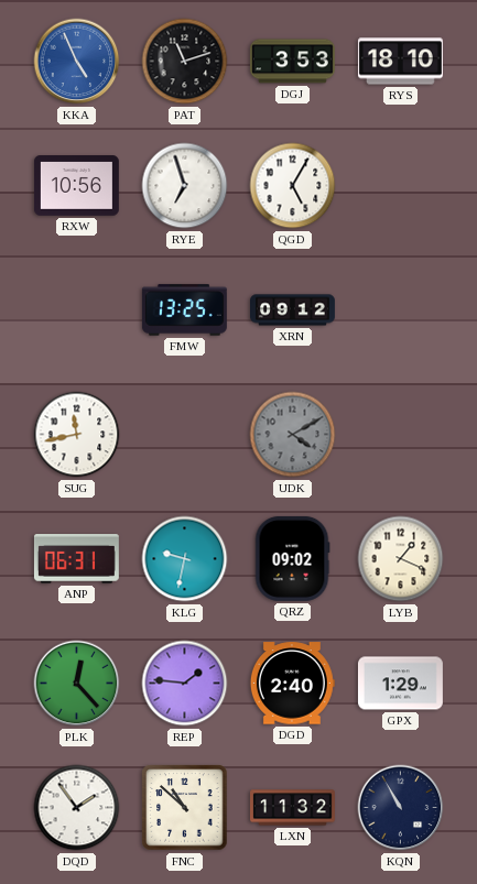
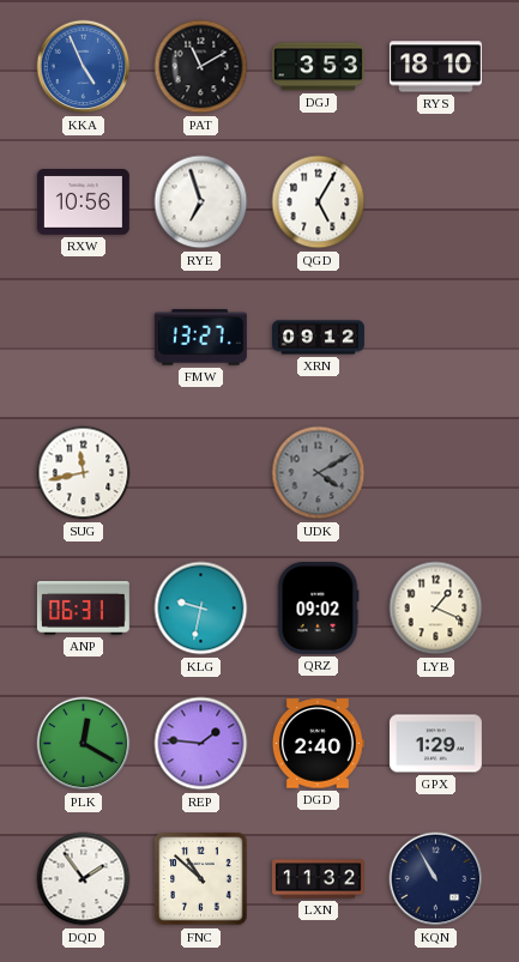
PAT: 11:12 -> 11:10
FMW: 13:25 -> 13:27
PLK: 12:23 -> 12:20
